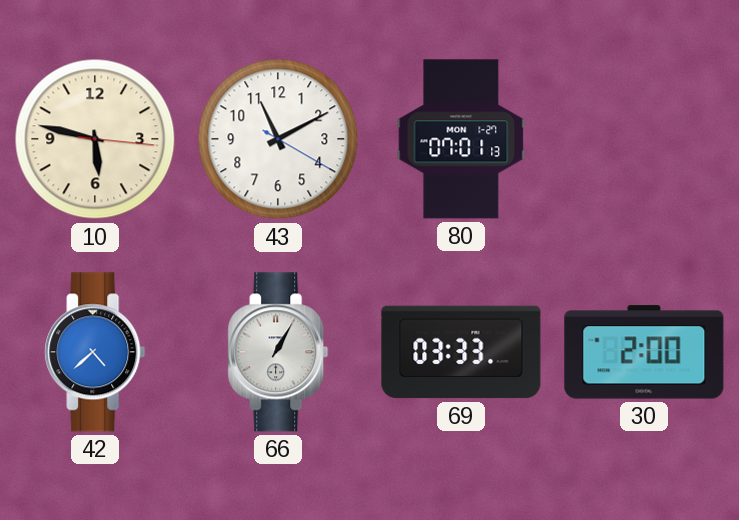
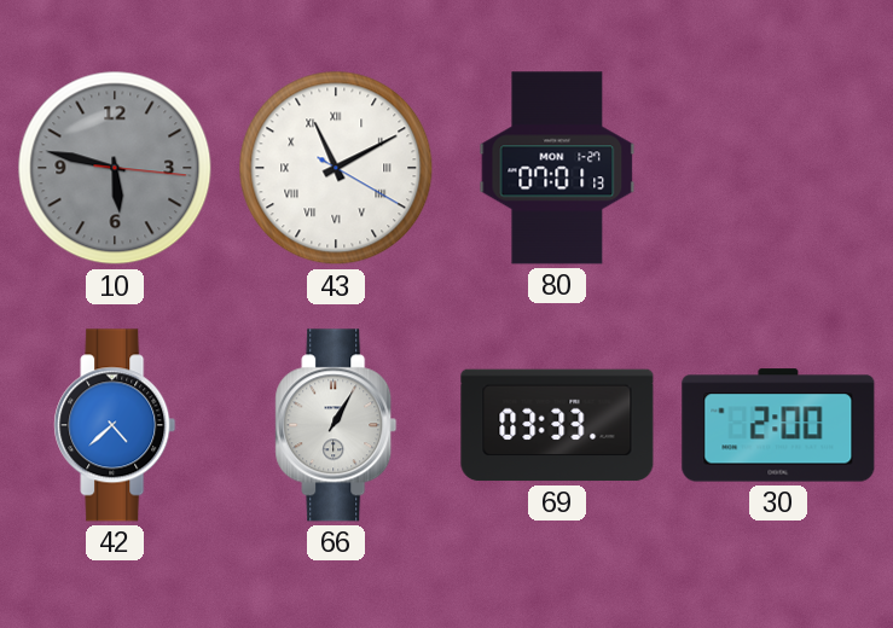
10 dial: cream -> grey
43 numerals: Arabic -> Roman
